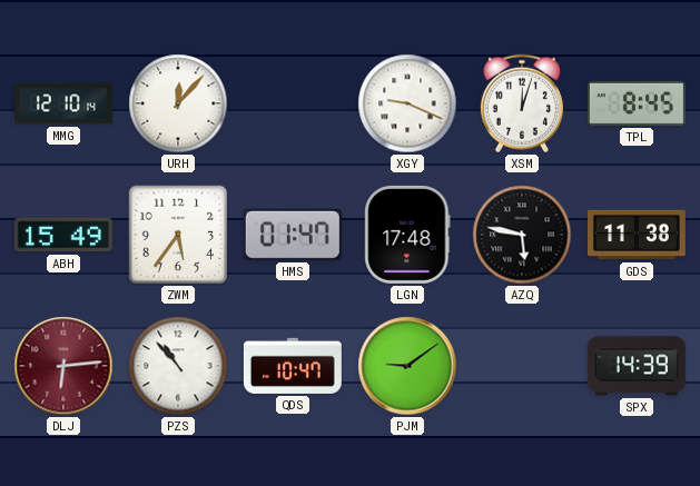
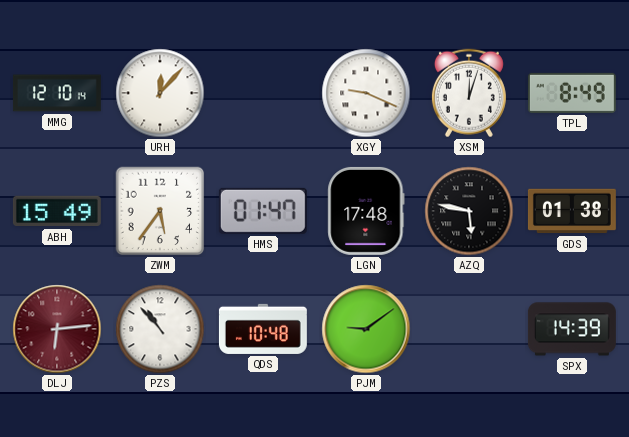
TPL: 8:45 -> 8:49
GDS: 11:38 -> 01:38
QDS: 10:47 -> 10:48
